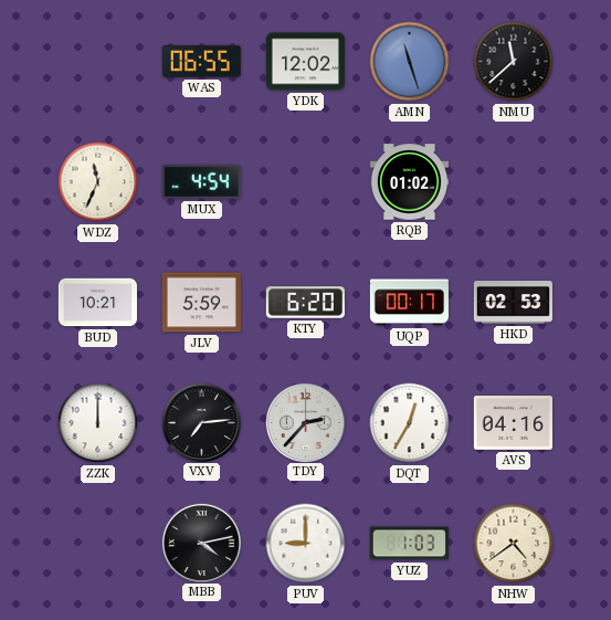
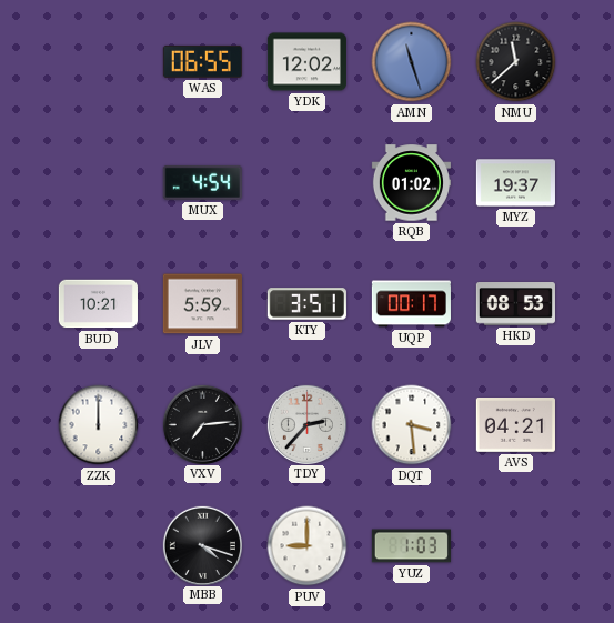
WDZ: 11:34 -> none
MYZ: none -> 19:37
KTY: 6:20 -> 3:51
HKD: 02:53 -> 08:53
DQT: 12:35 -> 3:29
AVS: 04:16 -> 04:21
MBB: 4:13 -> 4:18
NHW: 4:39 -> none
